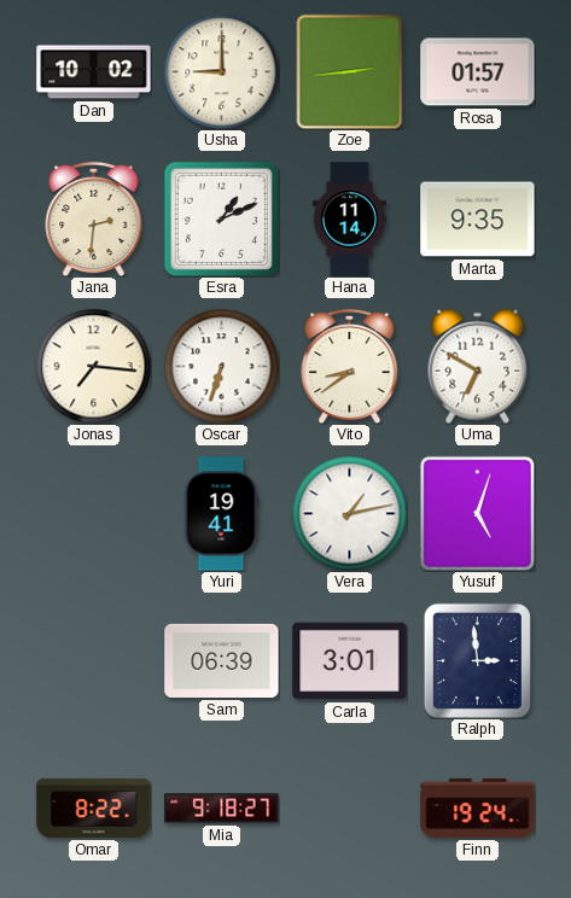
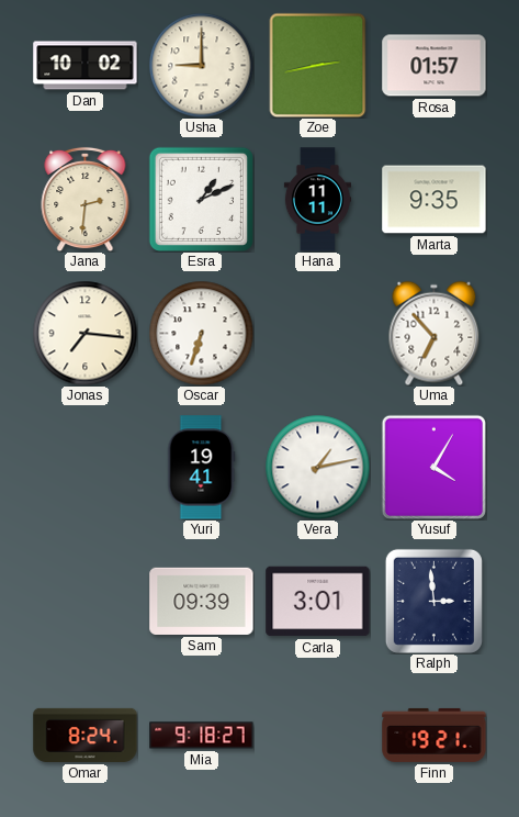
Zoe: 2:44 -> 2:43
Hana: 11:14 -> 11:11
Vito: 8:39 -> none
Uma: 6:50 -> 6:53
Yusuf: 5:03 -> 4:05
Sam: 06:39 -> 09:39
Omar: 8:22 -> 8:24
Finn: 19:24 -> 19:21
